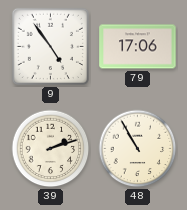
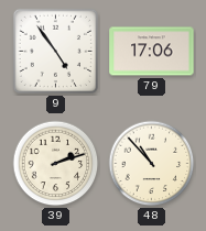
48: 10:55 -> 10:53
